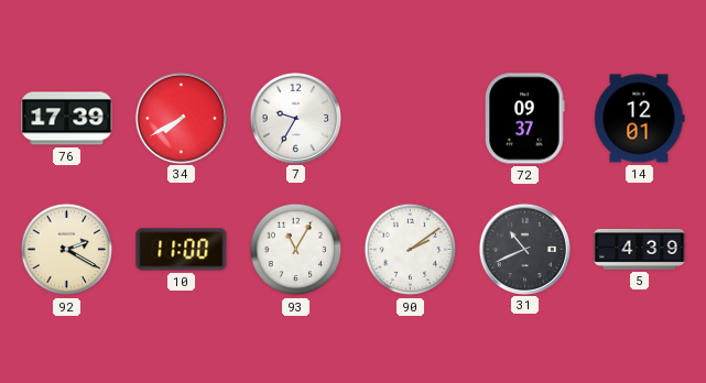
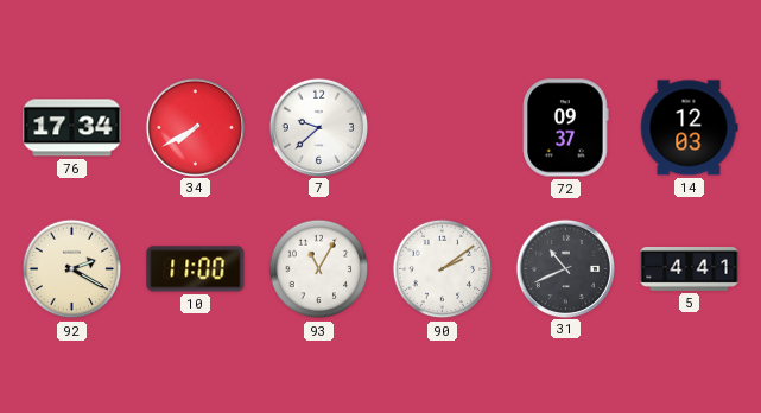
76: 17:39 -> 17:34
7: 9:35 -> 9:38
14: 12:01 -> 12:03
5: 4:39 -> 4:41
